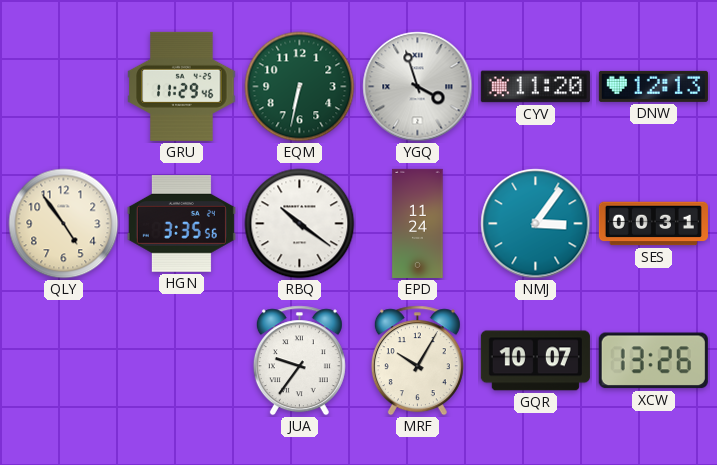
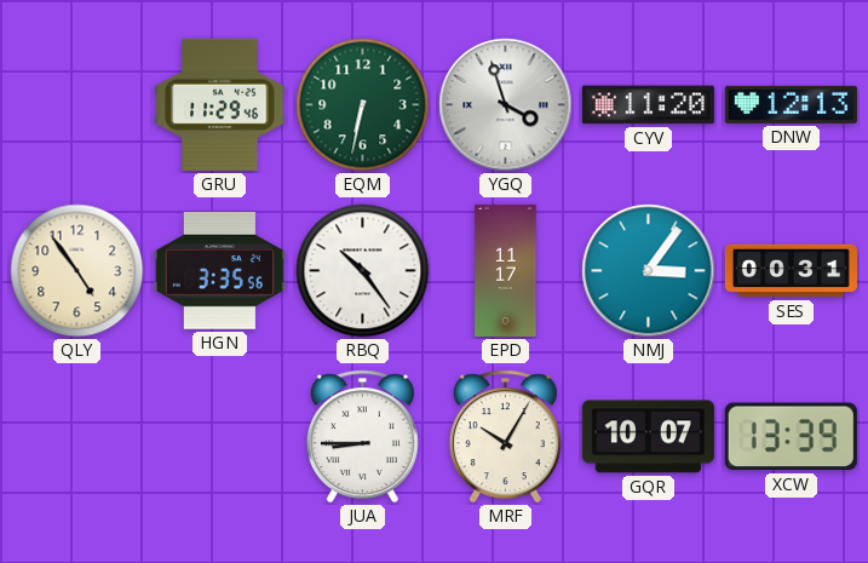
RBQ: 10:21 -> 10:24
EPD: 11:24 -> 11:17
JUA: 9:36 -> 8:45
XCW: 13:26 -> 13:39
